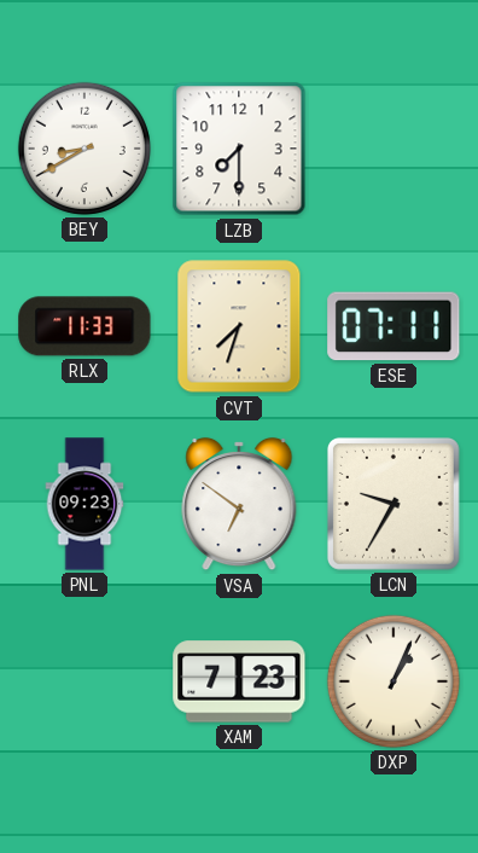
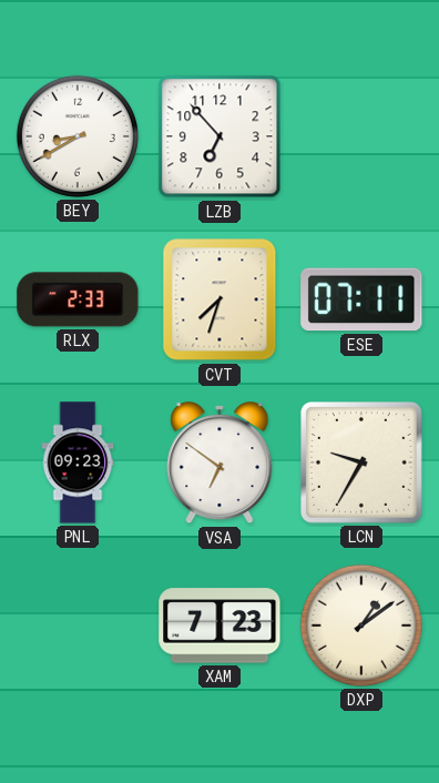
LZB: 7:30 -> 6:53
RLX: 11:33 -> 2:33
DXP: 1:04 -> 1:09
